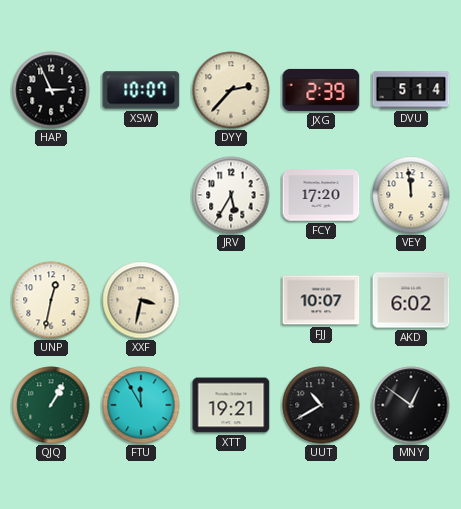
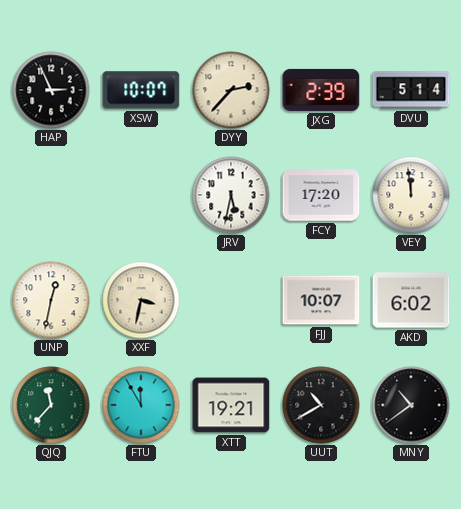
JRV: 5:35 -> 5:32
QJQ: 1:05 -> 11:37
MNY: 12:51 -> 10:39
